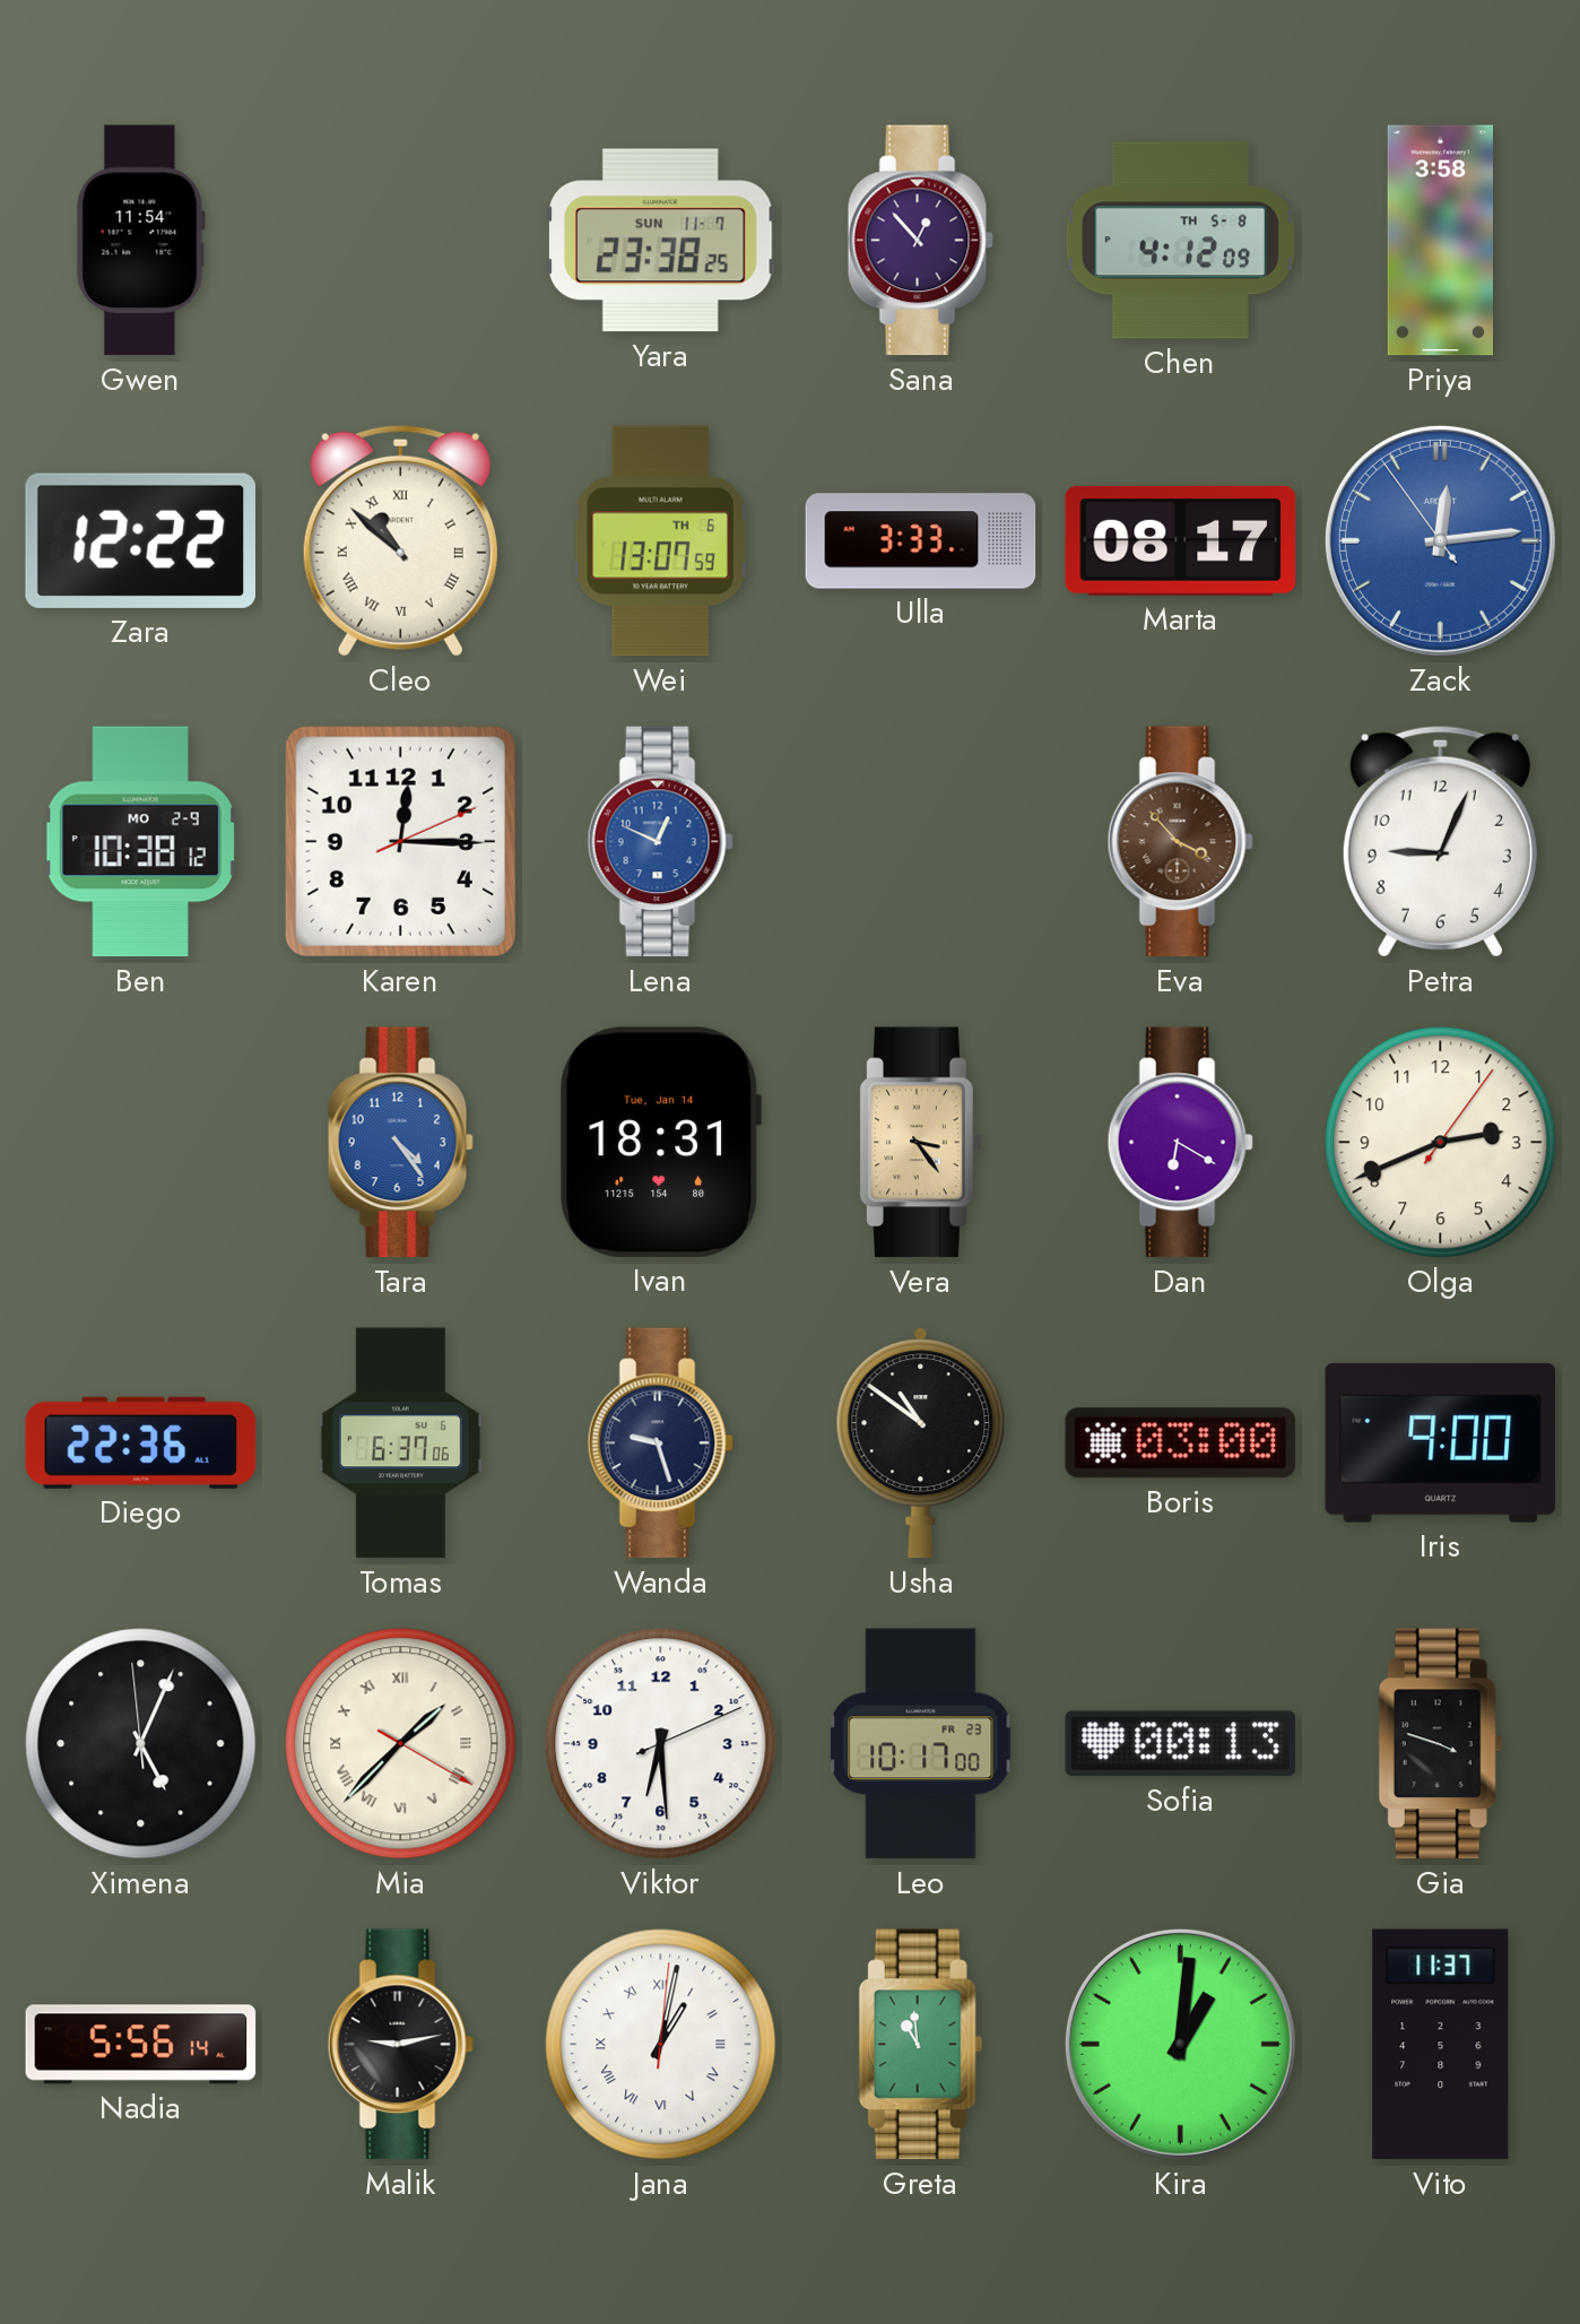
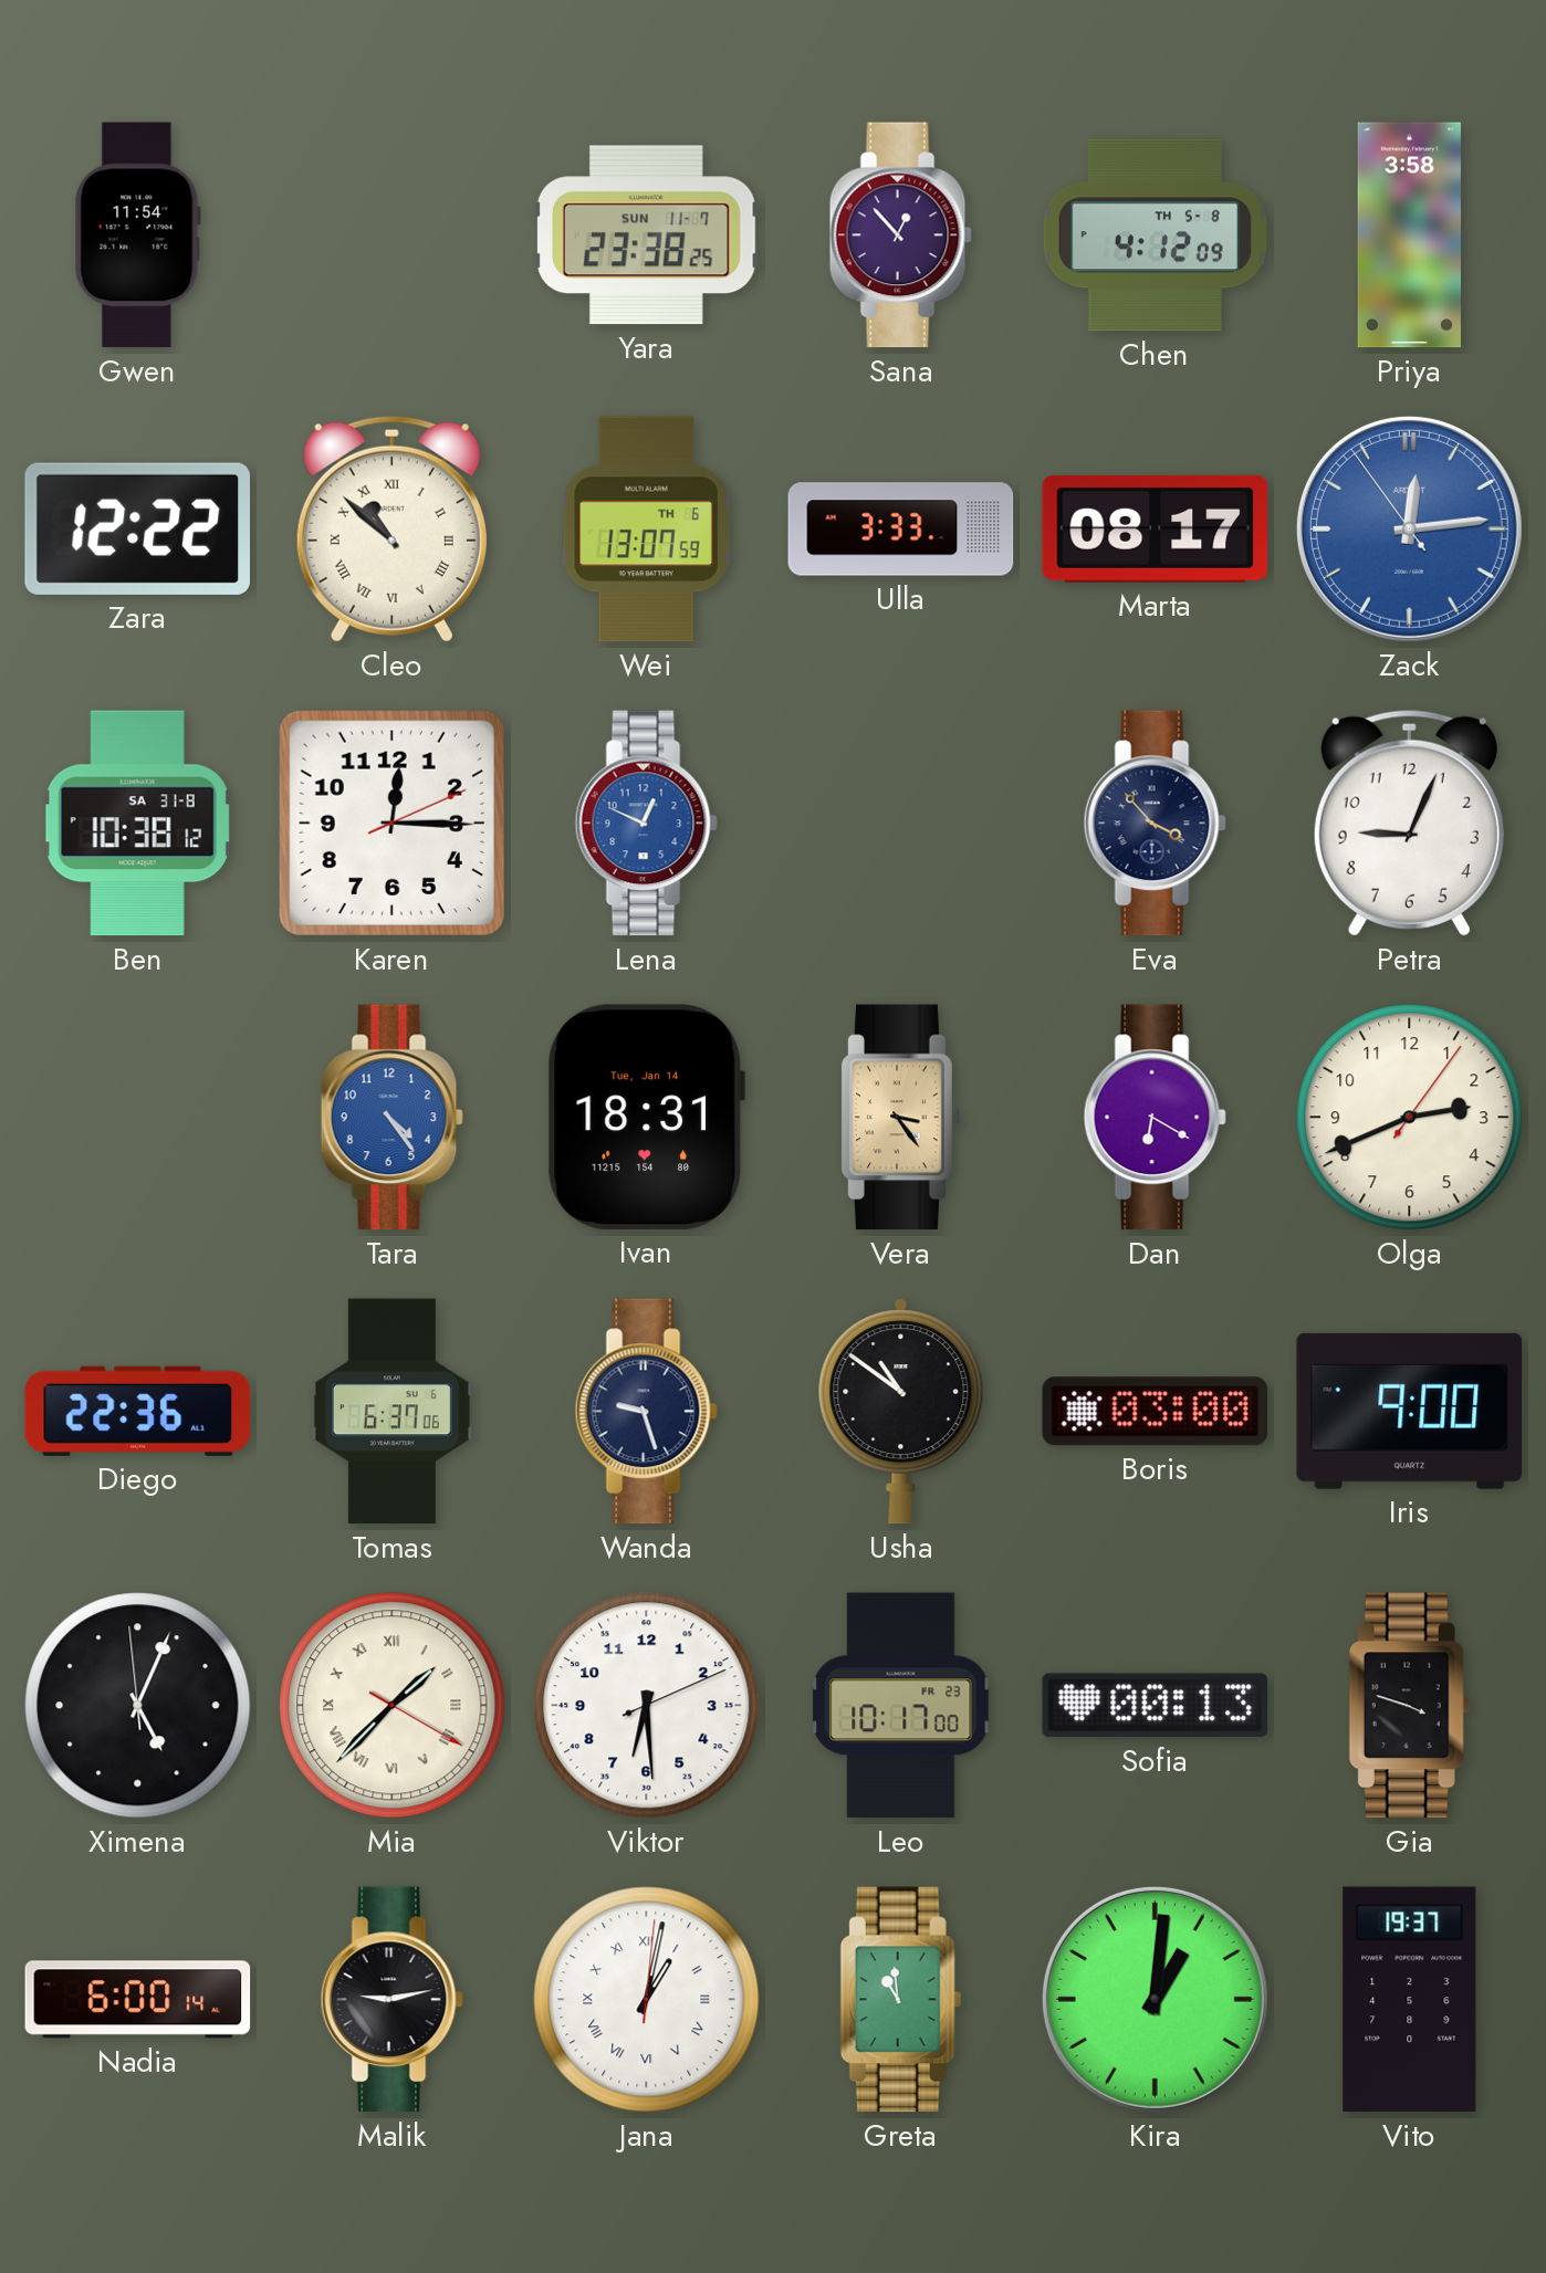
Ben date: MO 2-9 -> SA 31-8
Eva dial: brown -> navy
Nadia: 5:56 -> 6:00
Vito: 11:37 -> 19:37
